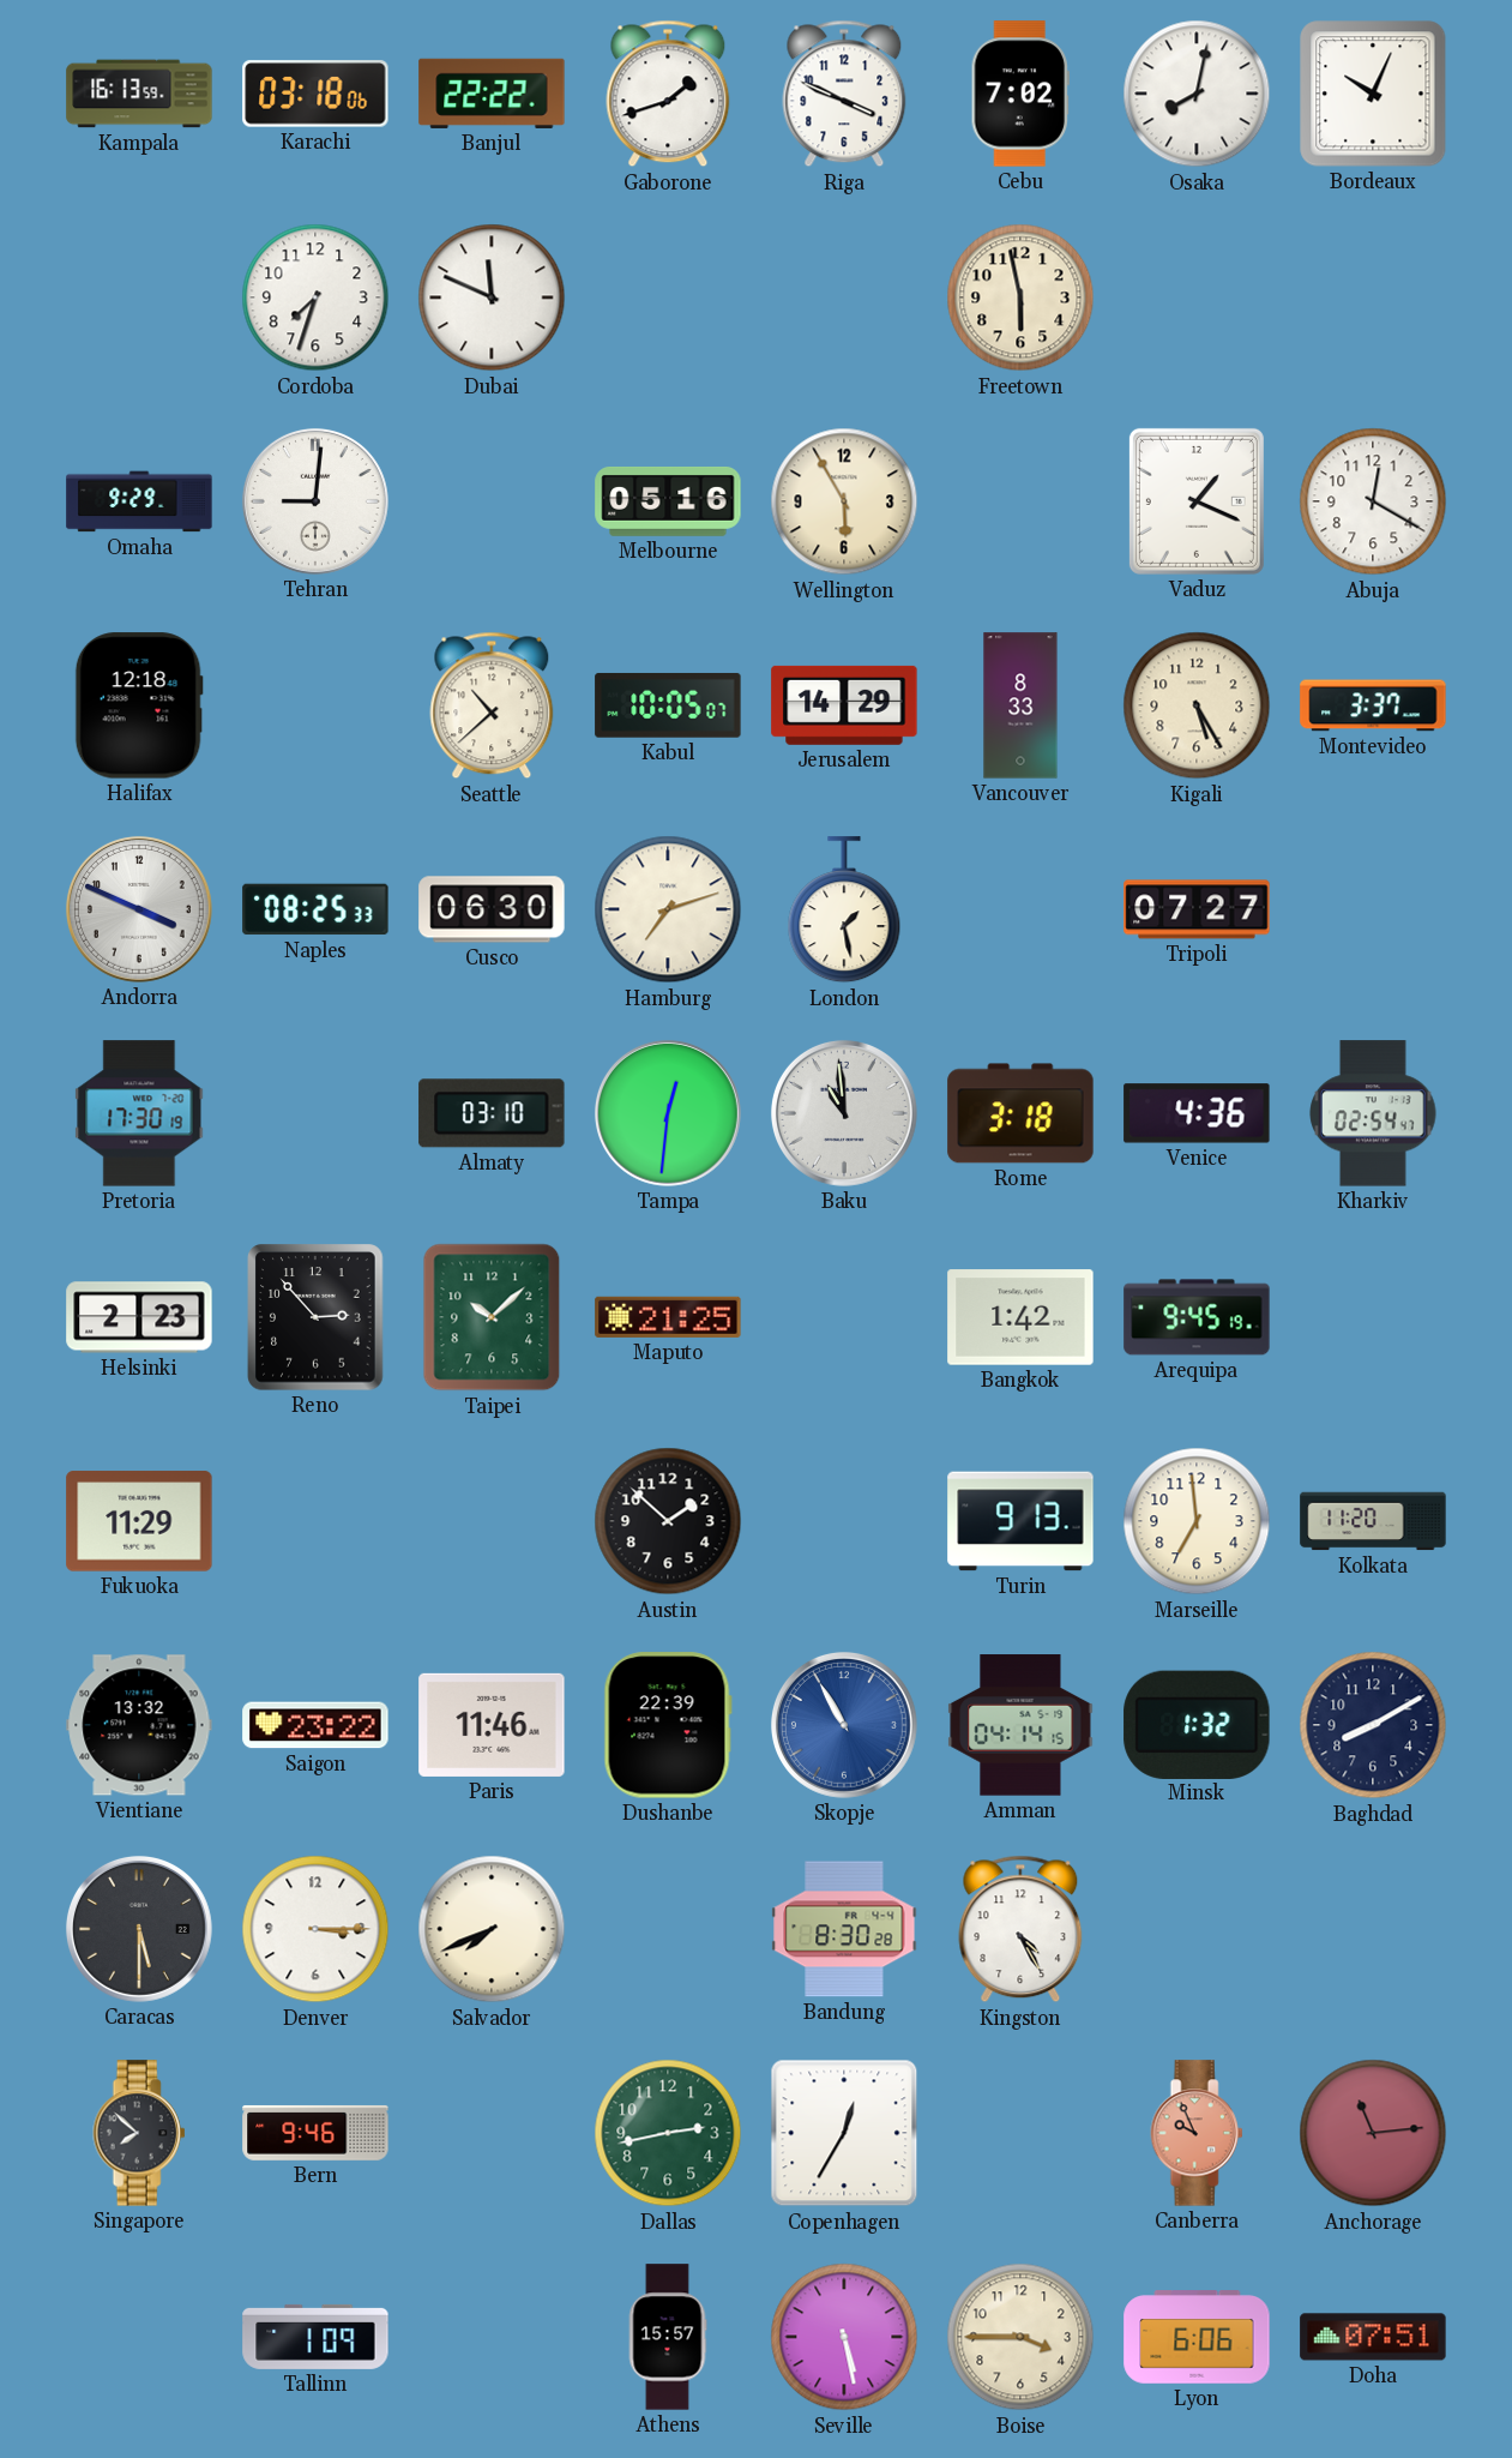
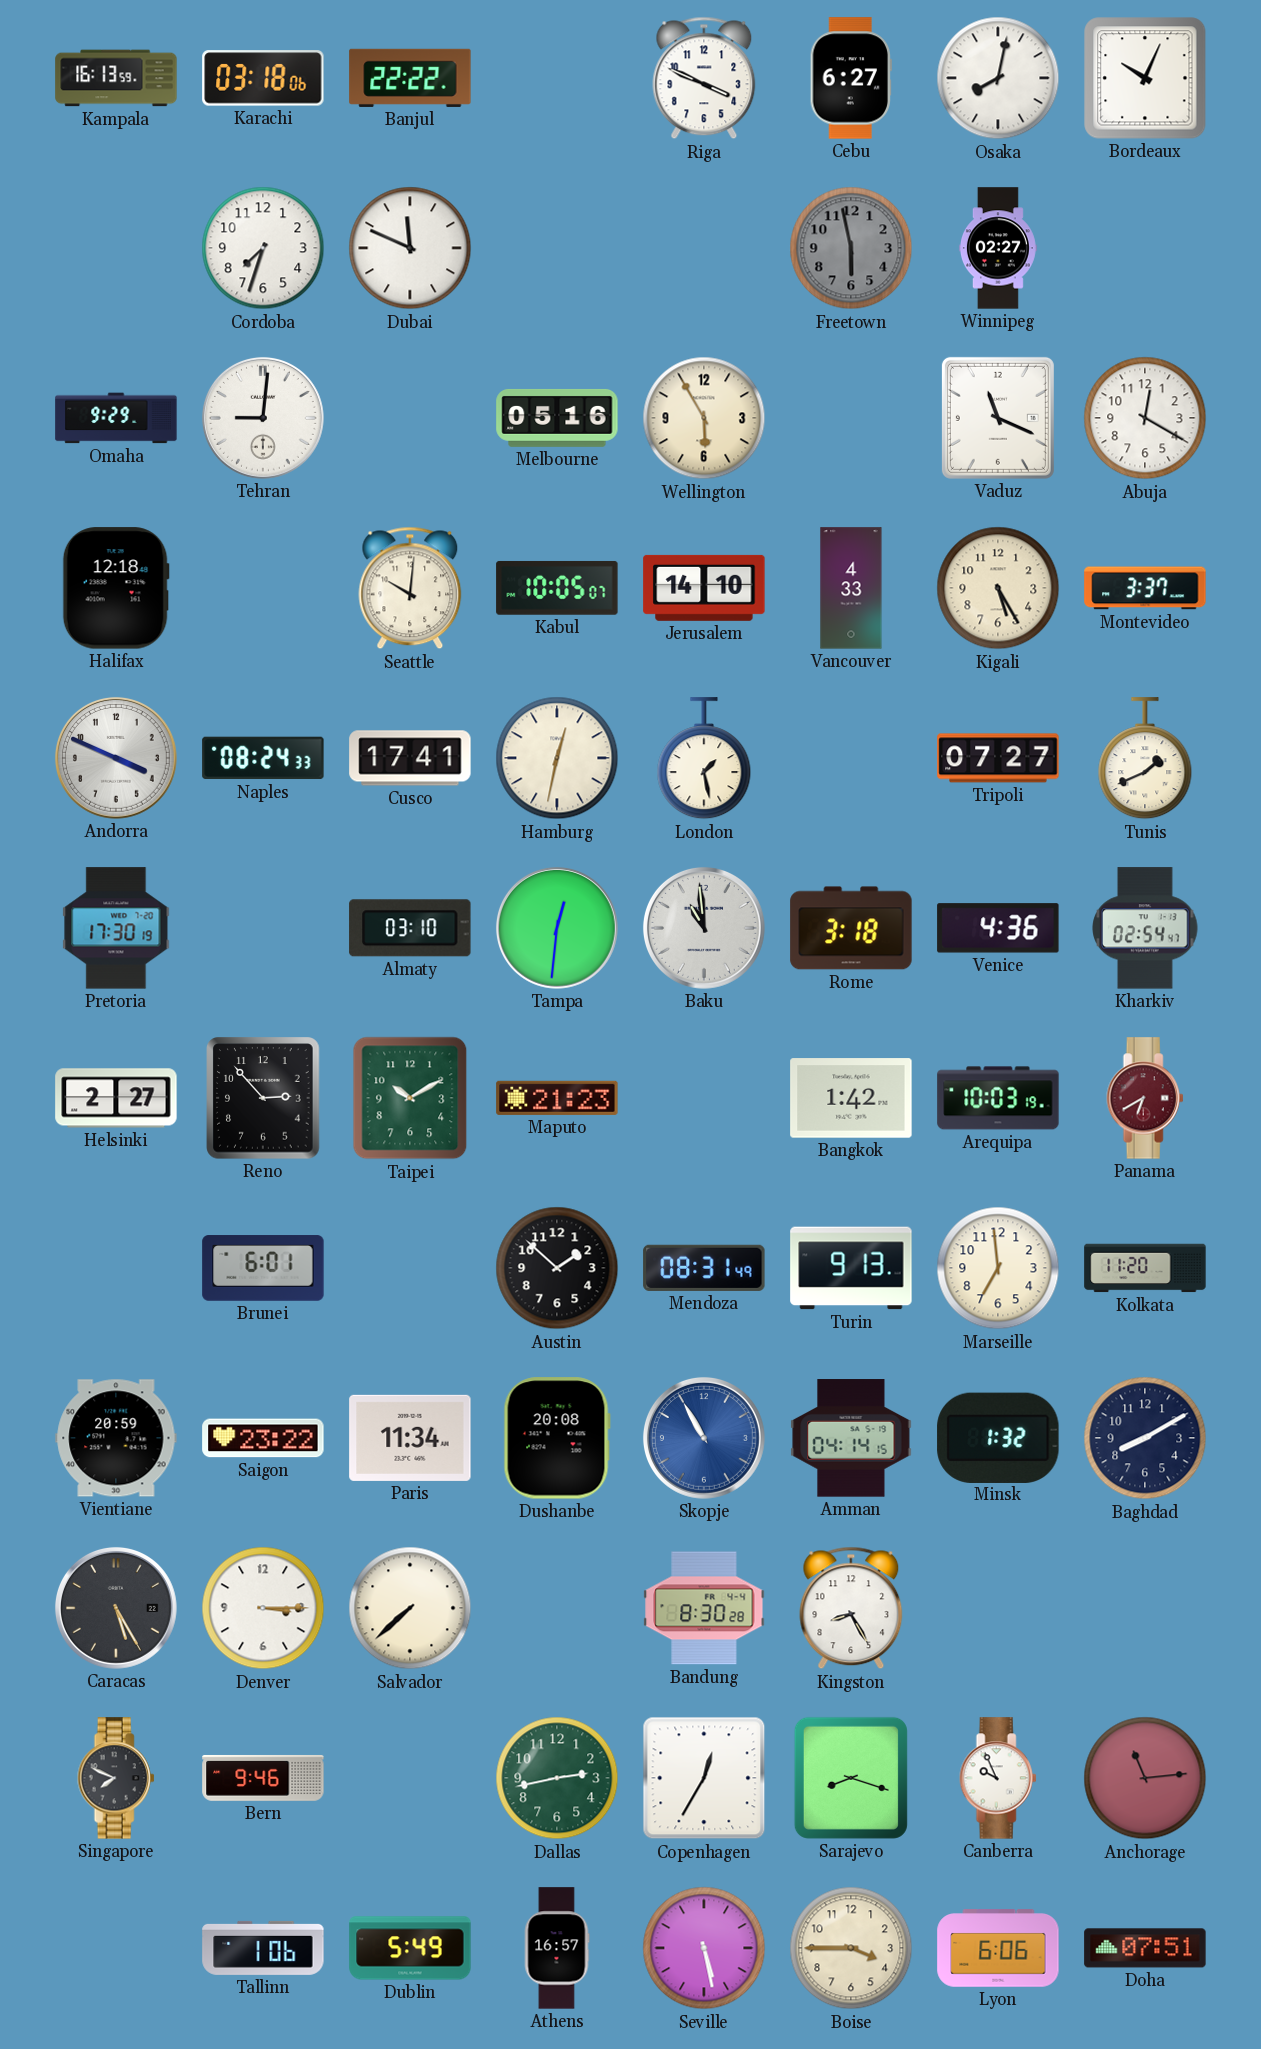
Gaborone: 1:42 -> none
Cebu: 7:02 -> 6:27
Freetown dial: cream -> grey
Winnipeg: none -> 02:27
Vaduz: 1:19 -> 11:19
Seattle: 10:38 -> 10:01
Jerusalem: 14:29 -> 14:10
Vancouver: 8:33 -> 4:33
Naples: 08:25 -> 08:24
Cusco: 06:30 -> 17:41
Hamburg: 7:12 -> 12:32
Tunis: none -> 1:41
Helsinki: 2:23 -> 2:27
Taipei: 10:08 -> 10:10
Maputo: 21:25 -> 21:23
Arequipa: 9:45 -> 10:03
Panama: none -> 6:40
Fukuoka: 11:29 -> none
Brunei: none -> 6:01
Mendoza: none -> 08:31
Vientiane: 13:32 -> 20:59
Paris: 11:46 -> 11:34
Dushanbe: 22:39 -> 20:08
Caracas: 5:30 -> 5:25
Salvador: 7:41 -> 7:38
Kingston: 4:25 -> 8:25
Singapore: 7:52 -> 7:49
Sarajevo: none -> 8:18
Canberra dial: salmon -> white
Tallinn: 1:09 -> 1:06
Dublin: none -> 5:49
Athens: 15:57 -> 16:57
